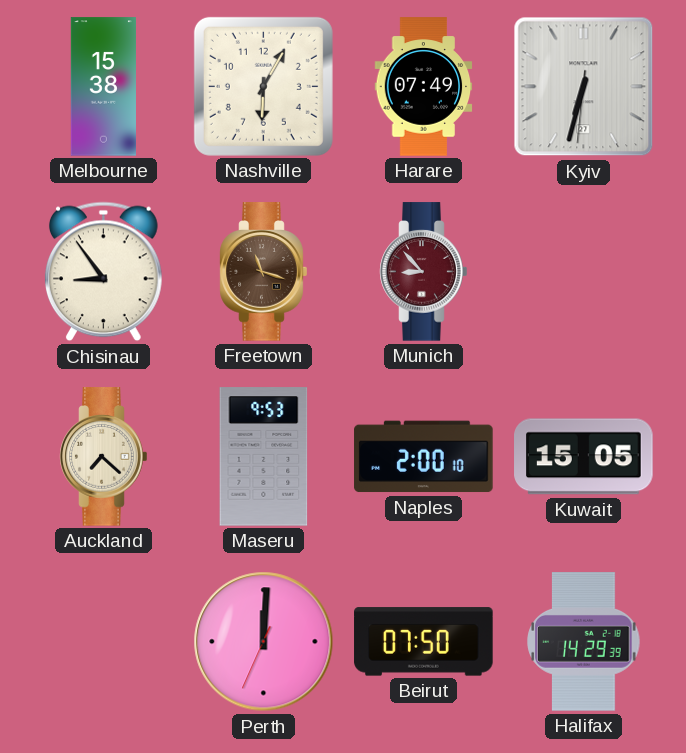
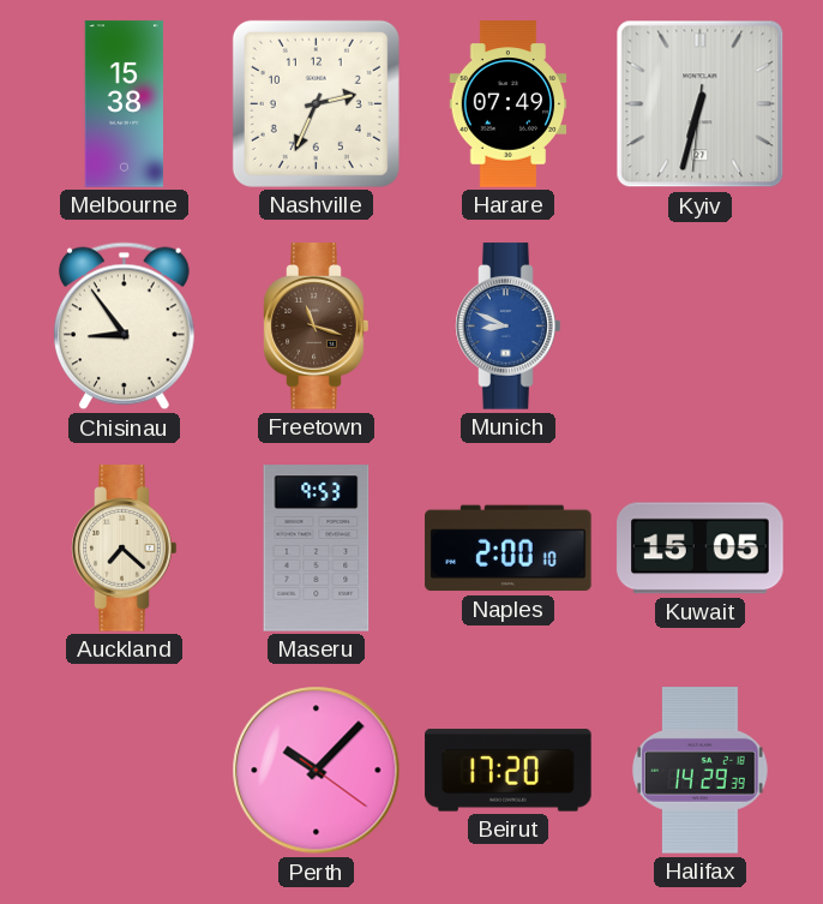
Nashville: 6:05 -> 2:34
Munich: 8:53 -> 8:49
Munich dial: burgundy -> blue
Perth: 12:00 -> 10:07
Beirut: 07:50 -> 17:20
